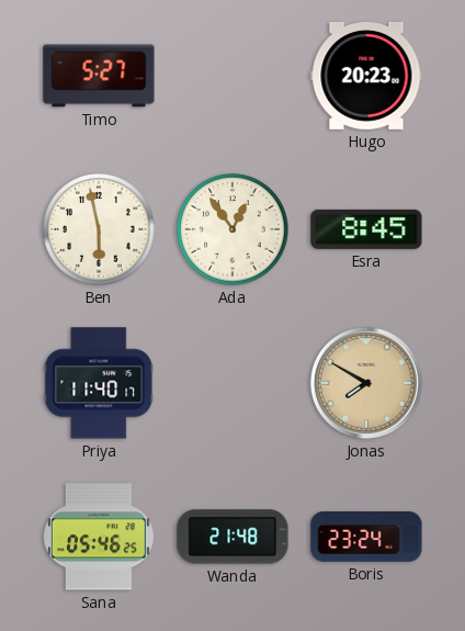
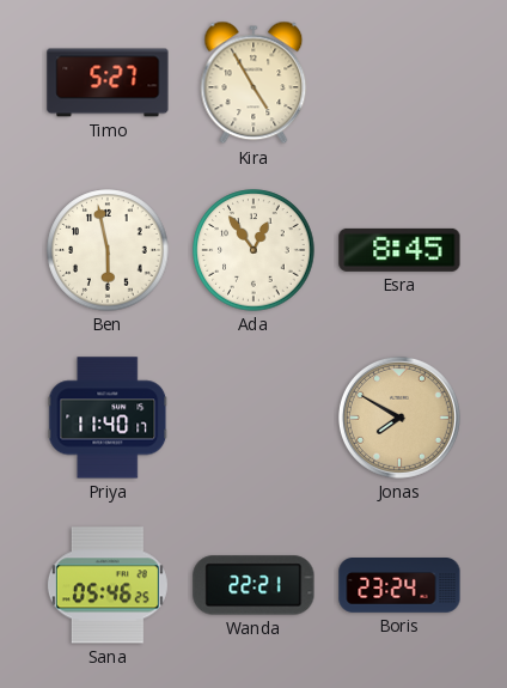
Kira: none -> 4:55
Hugo: 20:23 -> none
Wanda: 21:48 -> 22:21
